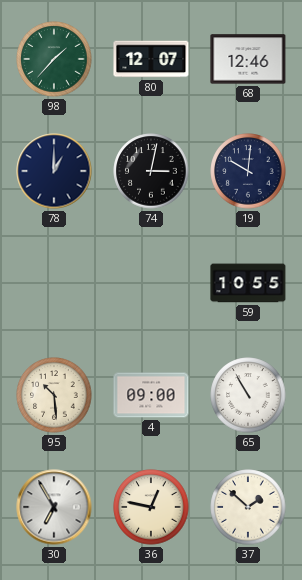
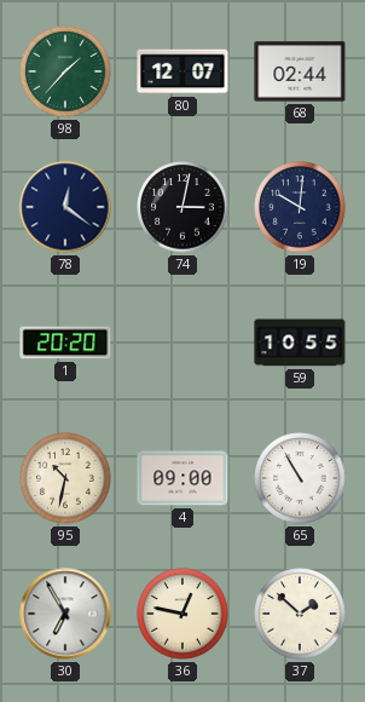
68: 12:46 -> 02:44
78: 1:00 -> 12:21
1: none -> 20:20
95: 10:29 -> 10:32
